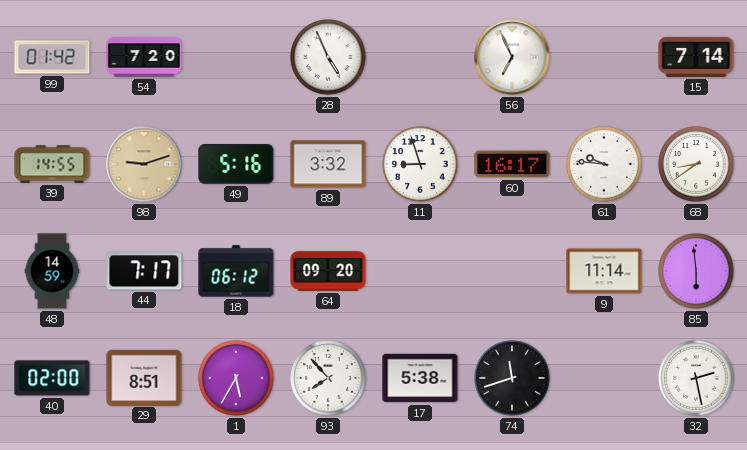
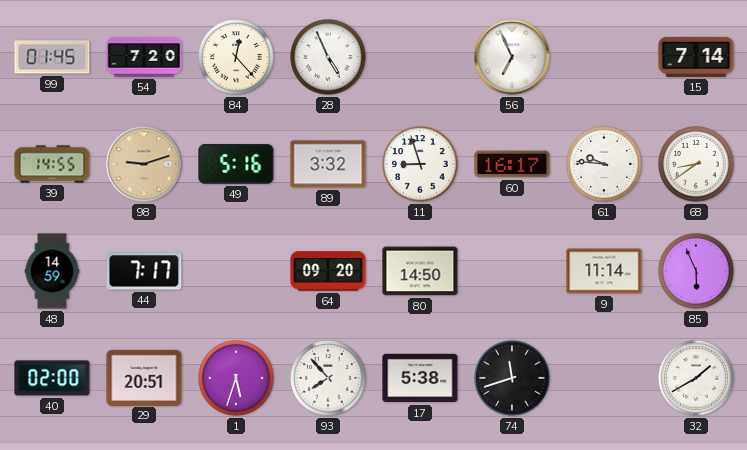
99: 01:42 -> 01:45
84: none -> 12:23
18: 06:12 -> none
80: none -> 14:50
85: 5:59 -> 5:56
29: 8:51 -> 20:51
1: 5:35 -> 5:33
32: 2:28 -> 1:40
